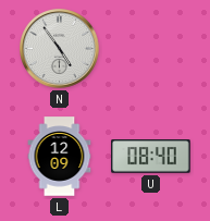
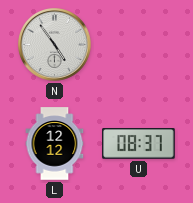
L: 12:09 -> 12:12
U: 08:40 -> 08:37
